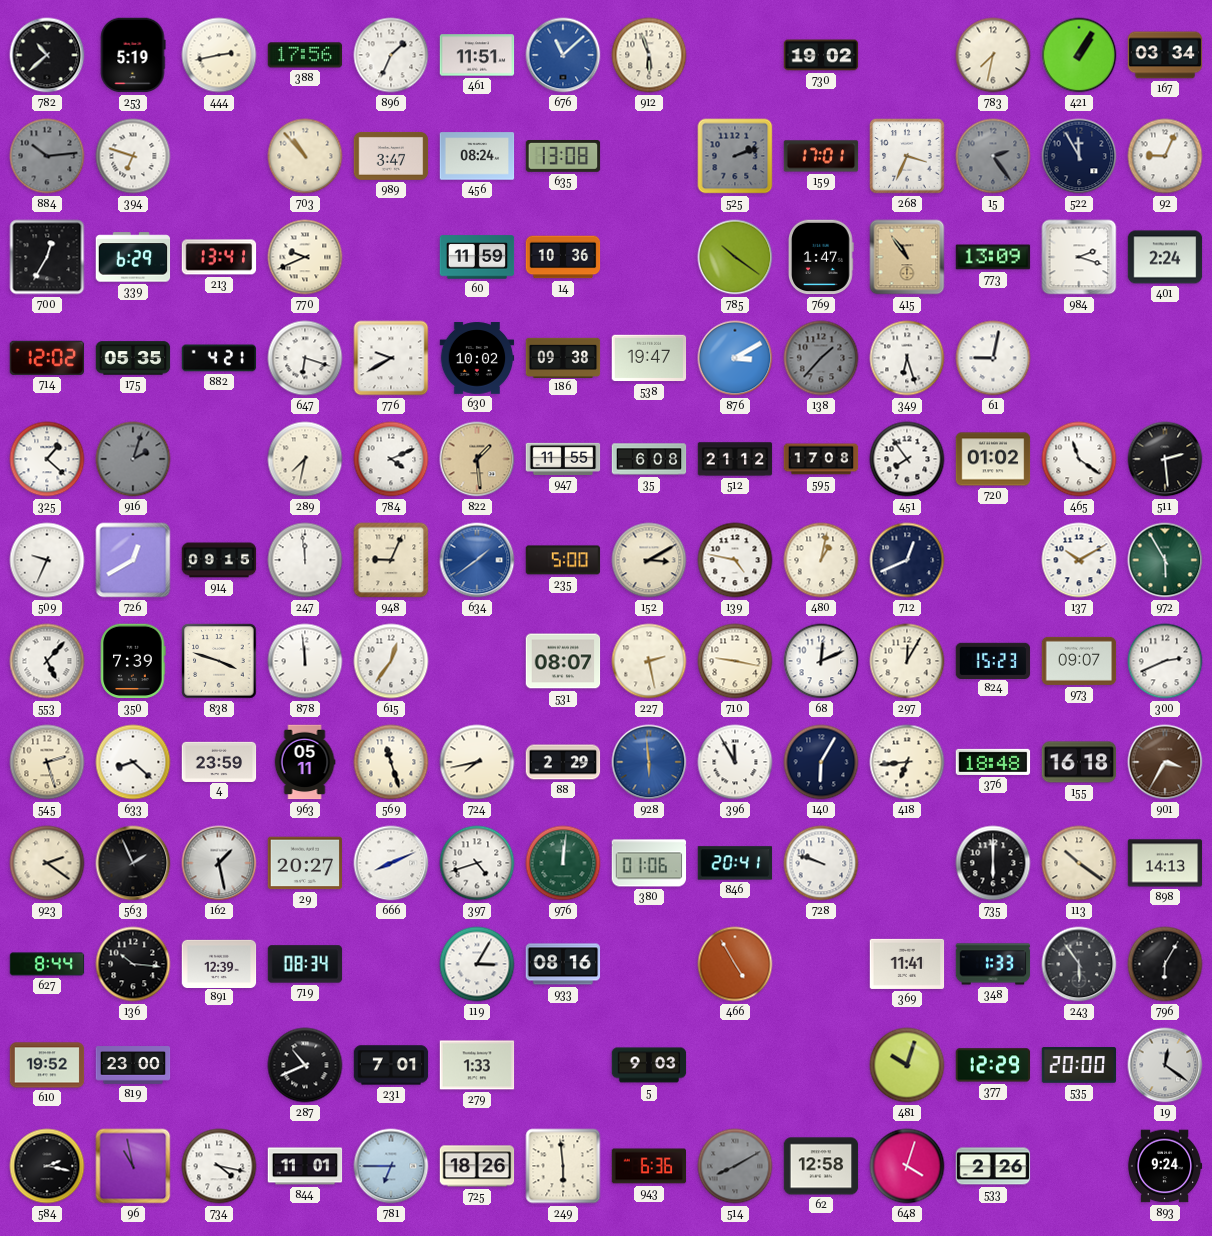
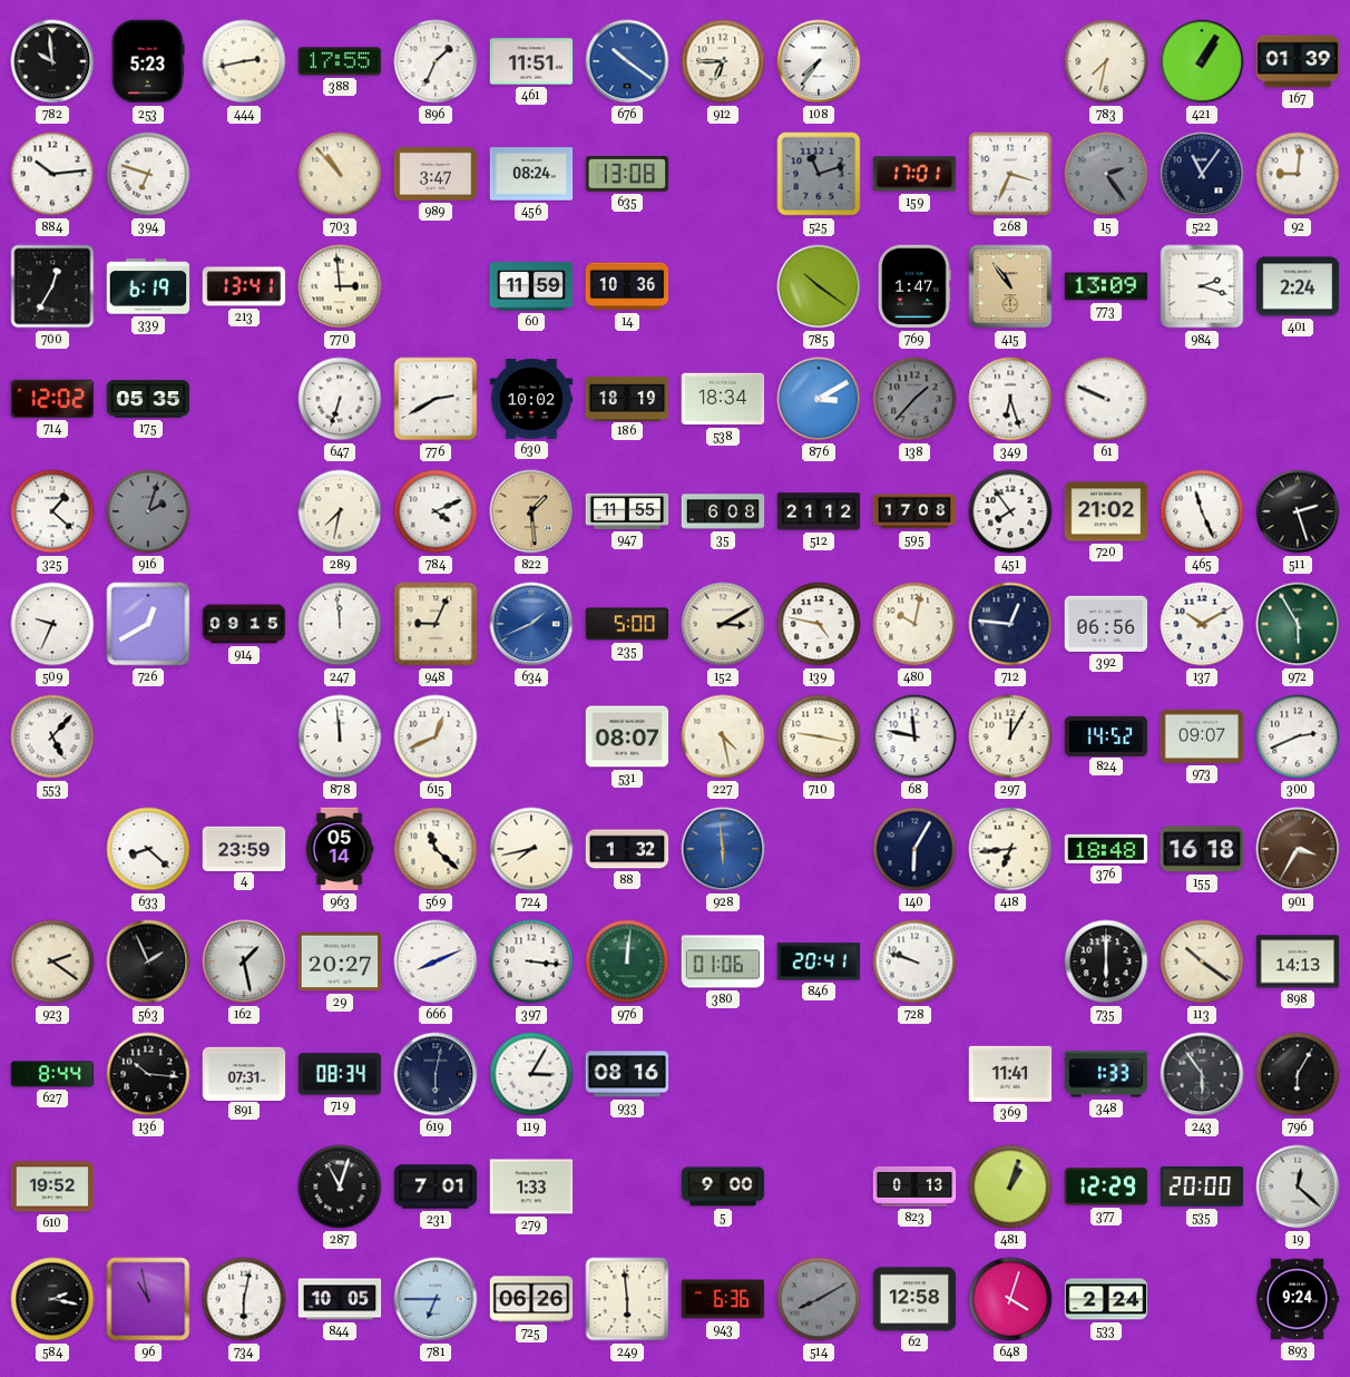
782: 10:38 -> 9:59
253: 5:19 -> 5:23
388: 17:56 -> 17:55
676: 11:08 -> 10:21
912: 5:57 -> 6:45
108: none -> 7:36
730: 19:02 -> none
167: 03:34 -> 01:39
884 dial: grey -> white
525: 2:12 -> 11:12
522: 11:55 -> 11:06
92: 9:04 -> 9:01
339: 6:29 -> 6:19
770: 9:41 -> 2:59
882: 4:21 -> none
647: 6:18 -> 6:33
776: 9:40 -> 2:40
186: 09:38 -> 18:19
538: 19:47 -> 18:34
61: 9:02 -> 9:49
720: 01:02 -> 21:02
465: 11:21 -> 11:26
511: 2:29 -> 2:27
634: 1:39 -> 1:41
480: 1:02 -> 10:02
712: 12:41 -> 12:46
392: none -> 06:56
350: 7:39 -> none
838: 3:48 -> none
615: 12:36 -> 12:41
227: 2:28 -> 4:28
68: 12:11 -> 11:47
824: 15:23 -> 14:52
545: 2:27 -> none
963: 05:11 -> 05:14
569: 11:27 -> 11:22
88: 2:29 -> 1:32
396: 11:55 -> none
397: 4:42 -> 3:16
891: 12:39 -> 07:31
619: none -> 6:02
466: 4:55 -> none
819: 23:00 -> none
287: 10:41 -> 11:03
5: 9:03 -> 9:00
823: none -> 0:13
481: 10:03 -> 1:03
19: 12:21 -> 12:22
734: 4:17 -> 6:02
844: 11:01 -> 10:05
725: 18:26 -> 06:26
533: 2:26 -> 2:24
